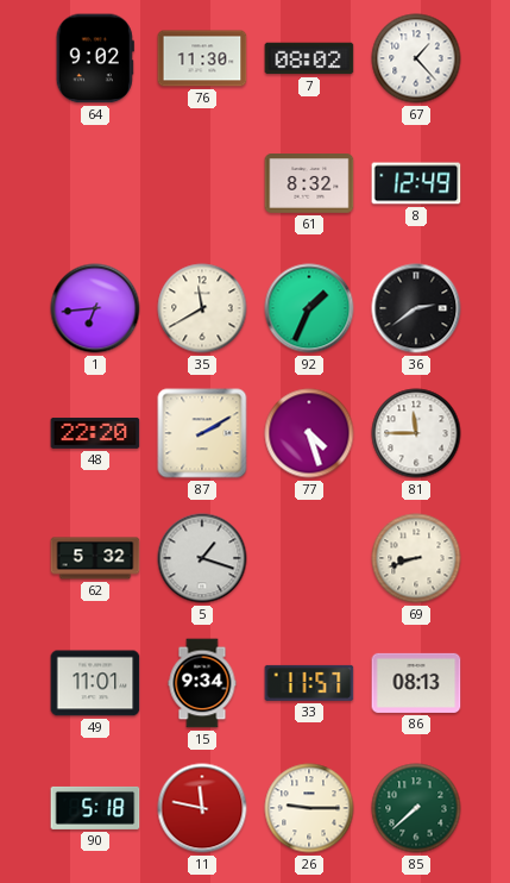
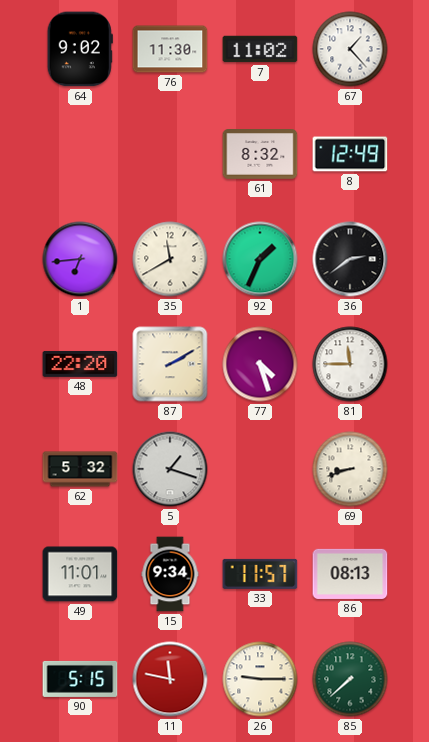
7: 08:02 -> 11:02
90: 5:18 -> 5:15
